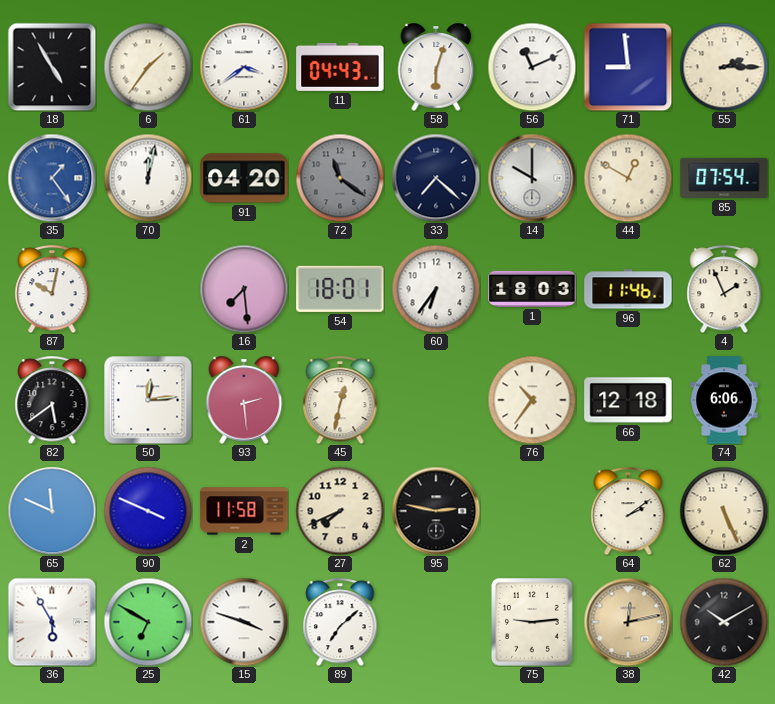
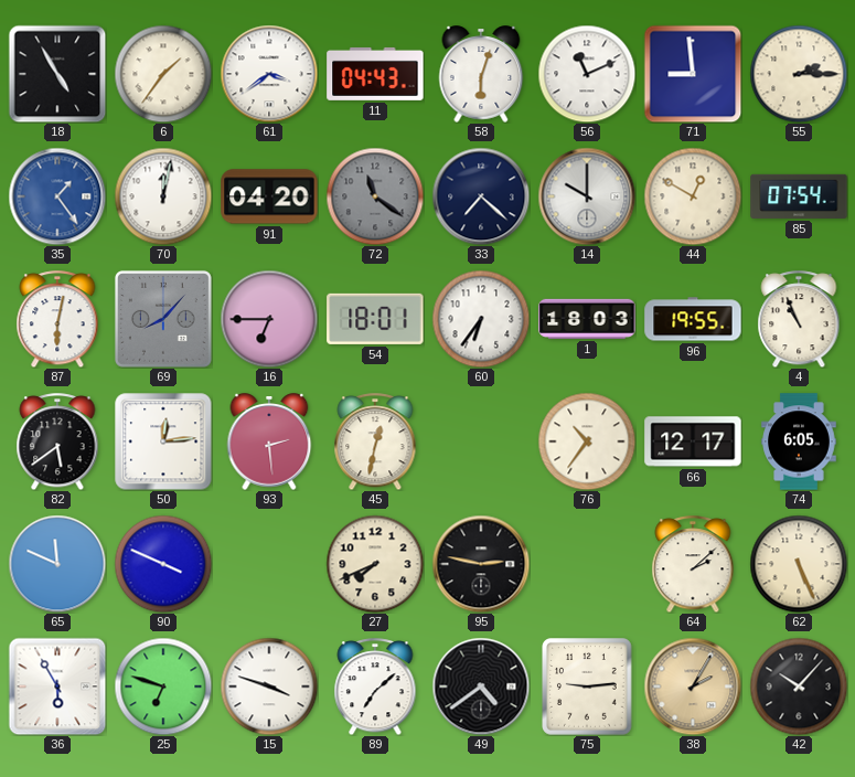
87: 10:02 -> 6:02
69: none -> 8:07
16: 7:29 -> 6:45
96: 11:46 -> 19:55
4: 1:56 -> 10:56
66: 12:18 -> 12:17
74: 6:06 -> 6:05
2: 11:58 -> none
64: 2:09 -> 2:08
25: 6:50 -> 6:48
49: none -> 4:39
38: 12:13 -> 2:05
42: 10:10 -> 10:07
